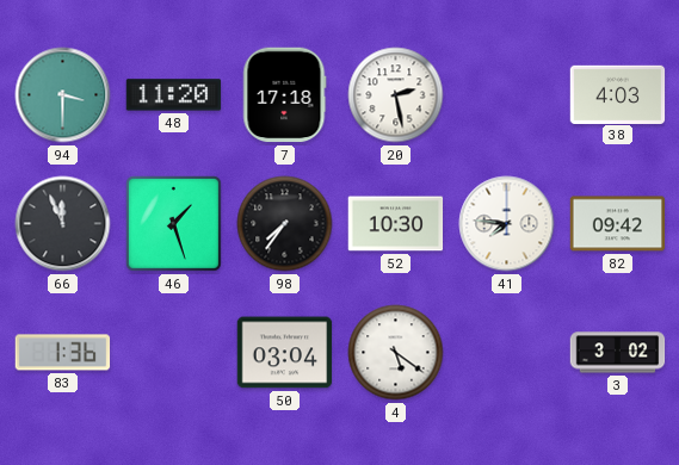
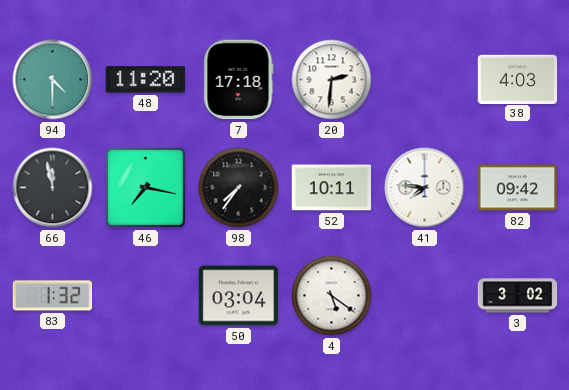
94: 3:30 -> 4:30
20: 2:28 -> 2:31
66: 11:56 -> 11:58
46: 1:27 -> 7:17
52: 10:30 -> 10:11
83: 1:36 -> 1:32
